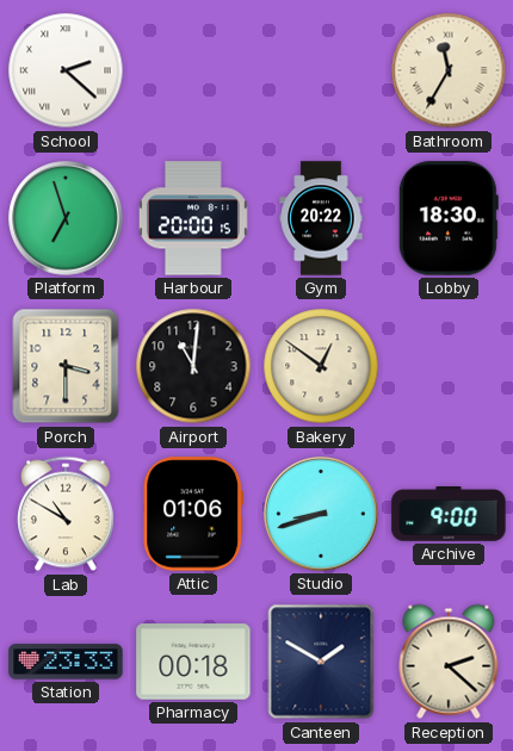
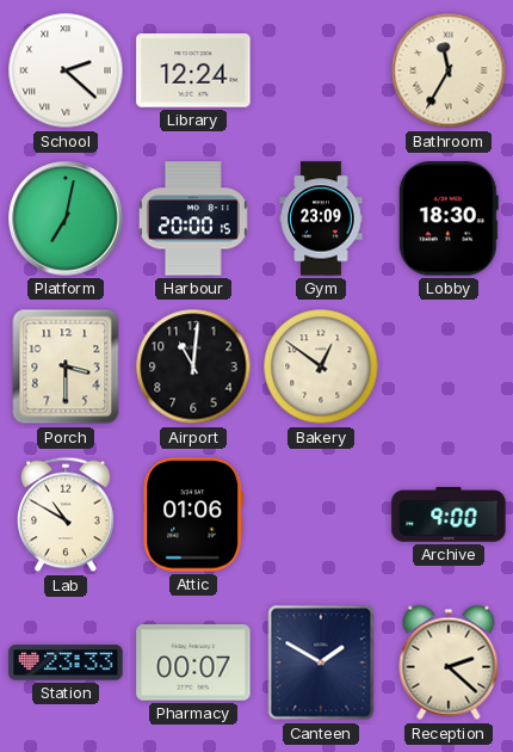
Library: none -> 12:24
Platform: 6:57 -> 7:02
Gym: 20:22 -> 23:09
Studio: 8:42 -> none
Pharmacy: 00:18 -> 00:07
